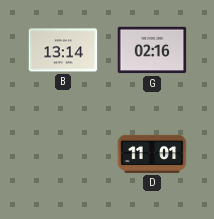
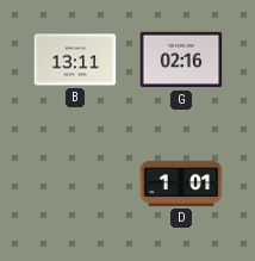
B: 13:14 -> 13:11
D: 11:01 -> 1:01
